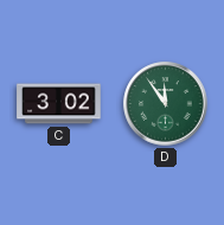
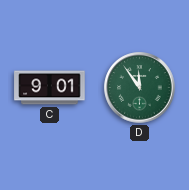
C: 3:02 -> 9:01
